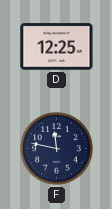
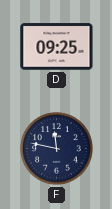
D: 12:25 -> 09:25
